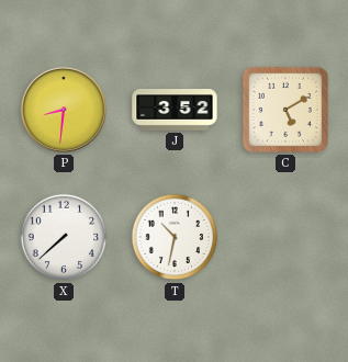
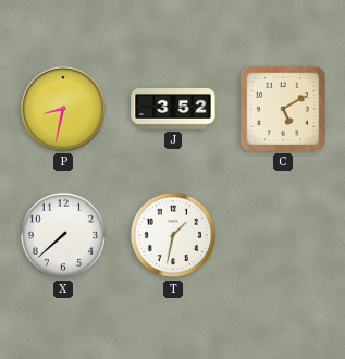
P: 8:31 -> 8:32
T: 10:32 -> 1:32
